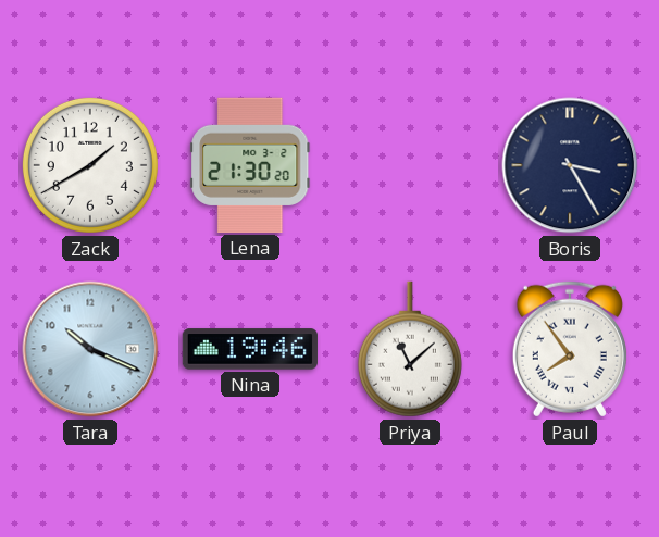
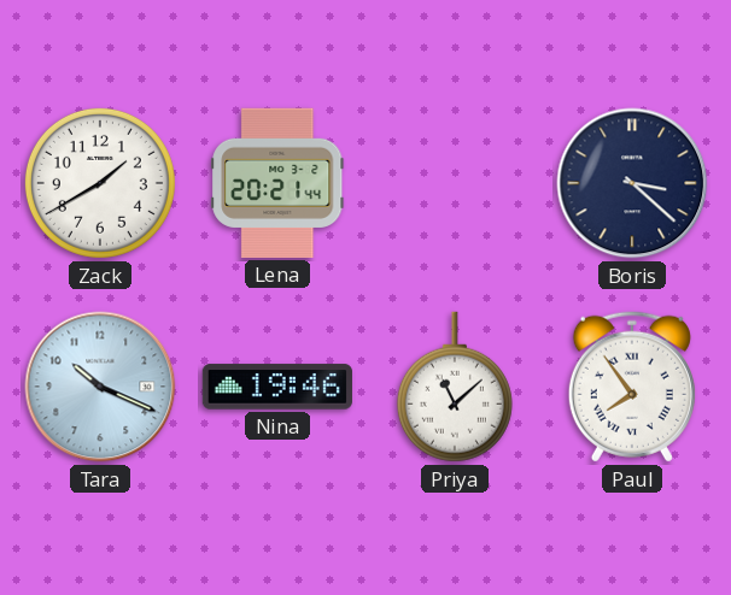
Lena: 21:30 -> 20:21
Boris: 3:25 -> 3:22
